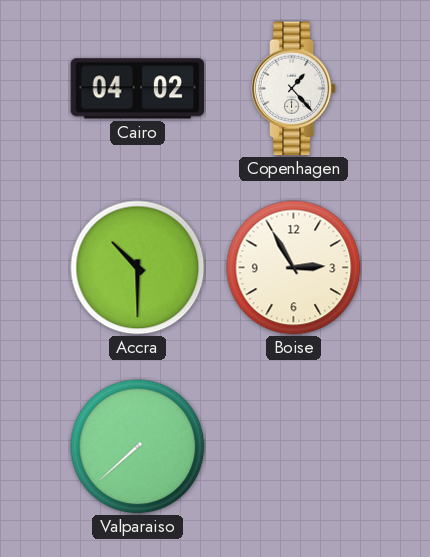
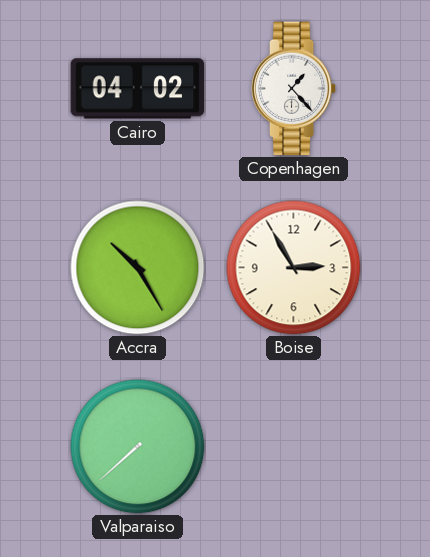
Accra: 10:30 -> 10:25
